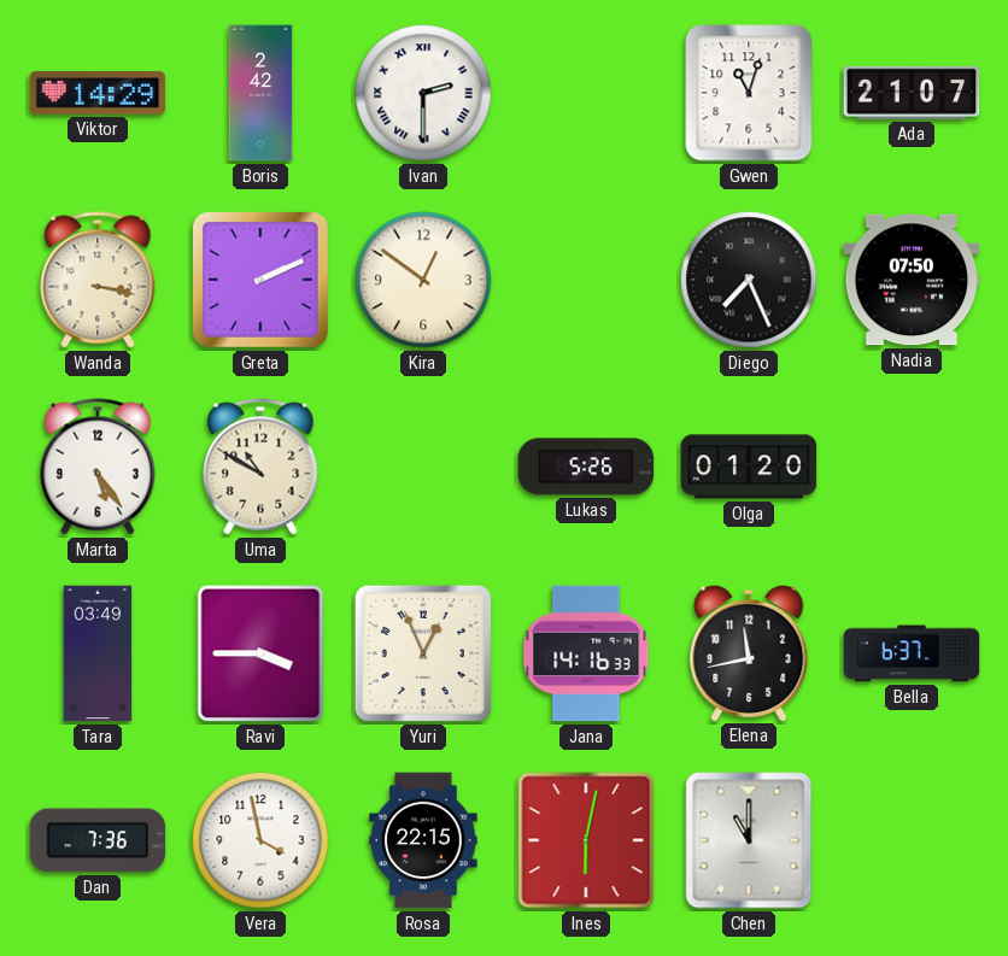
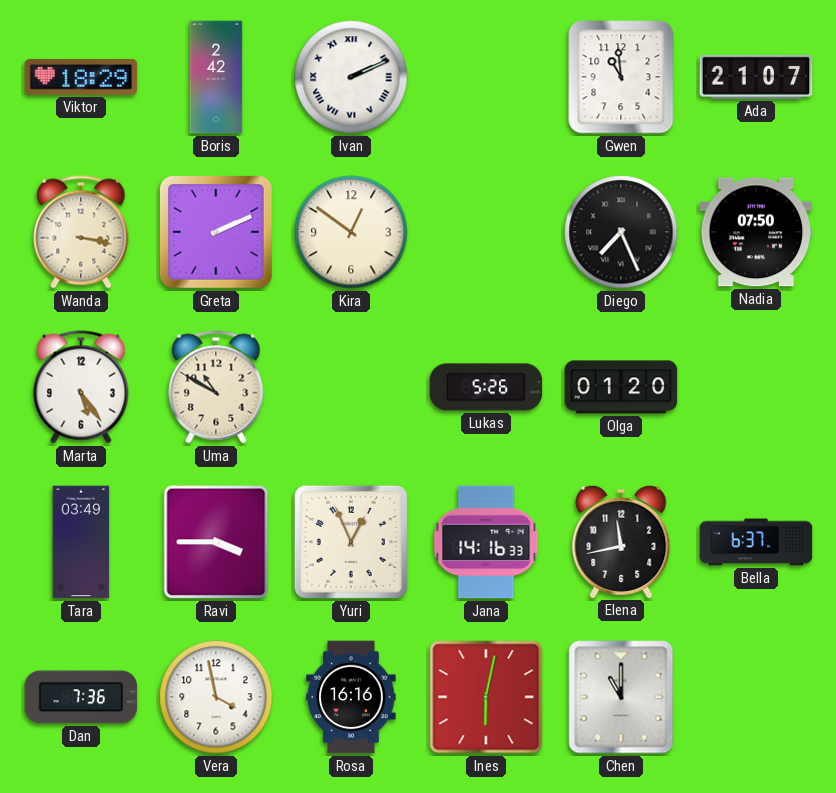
Viktor: 14:29 -> 18:29
Ivan: 2:30 -> 2:11
Gwen: 11:03 -> 10:59
Rosa: 22:15 -> 16:16
